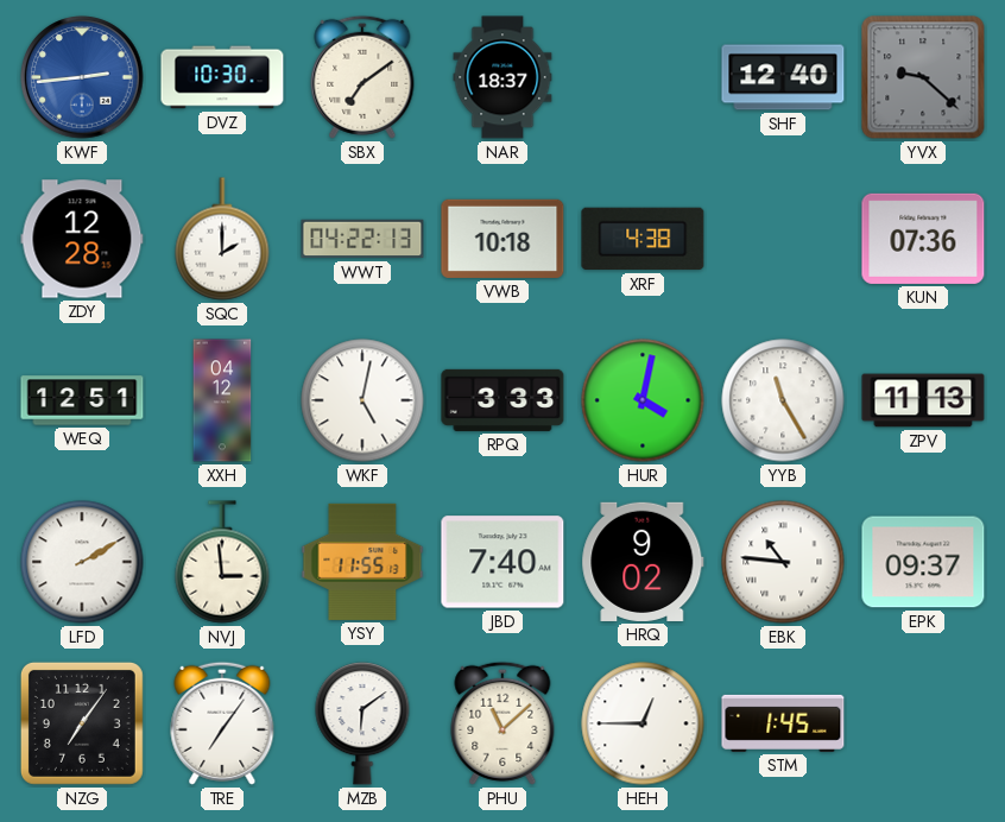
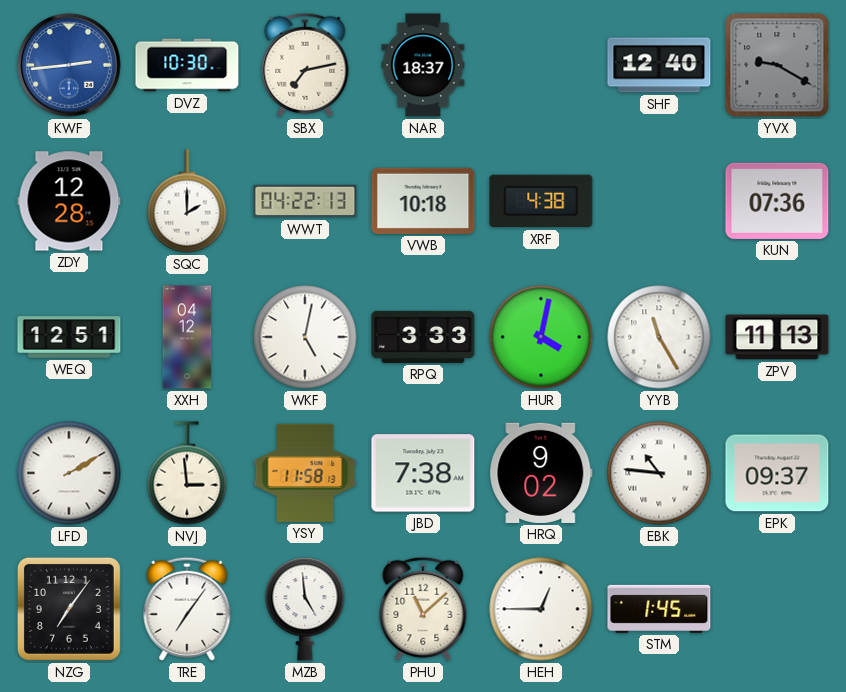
SBX: 7:09 -> 7:13
YVX: 9:22 -> 9:20
YSY: 11:55 -> 11:58
JBD: 7:40 -> 7:38
MZB: 6:09 -> 4:59
